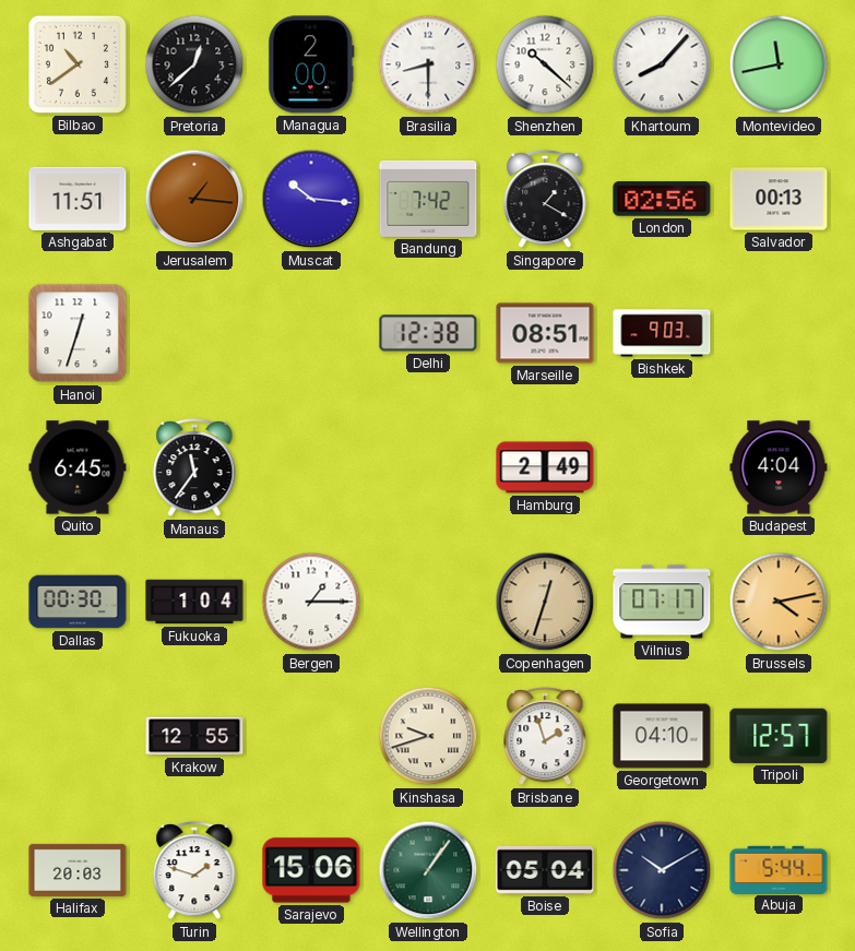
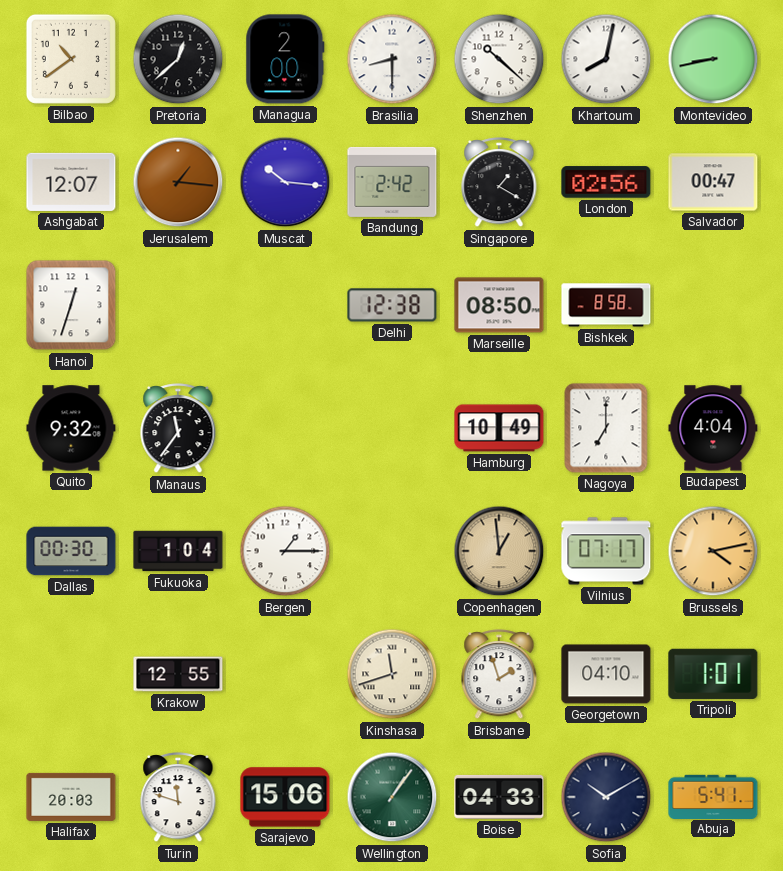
Khartoum: 8:07 -> 8:02
Montevideo: 11:43 -> 8:43
Ashgabat: 11:51 -> 12:07
Bandung: 7:42 -> 2:42
Salvador: 00:13 -> 00:47
Marseille: 08:51 -> 08:50
Bishkek: 9:03 -> 8:58
Quito: 6:45 -> 9:32
Hamburg: 2:49 -> 10:49
Nagoya: none -> 7:00
Copenhagen: 12:33 -> 12:59
Kinshasa: 9:42 -> 11:42
Tripoli: 12:57 -> 1:01
Turin: 1:48 -> 11:48
Boise: 05:04 -> 04:33
Abuja: 5:44 -> 5:41
